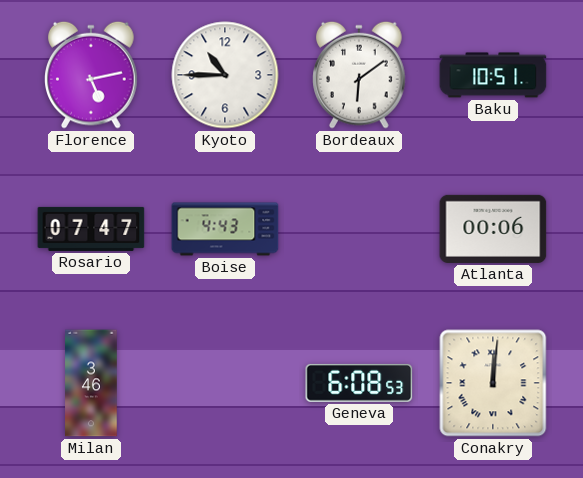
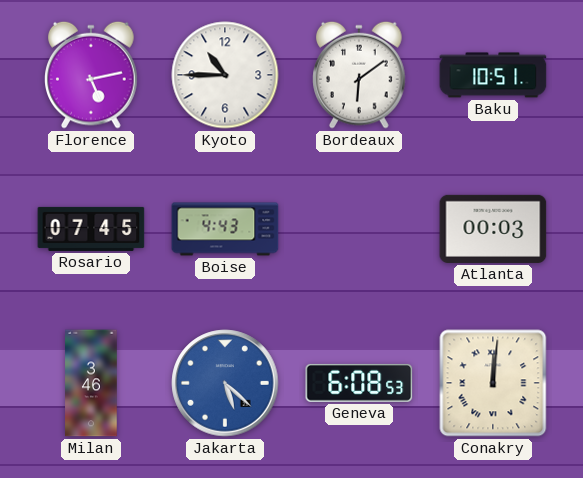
Rosario: 07:47 -> 07:45
Atlanta: 00:06 -> 00:03
Jakarta: none -> 5:22
